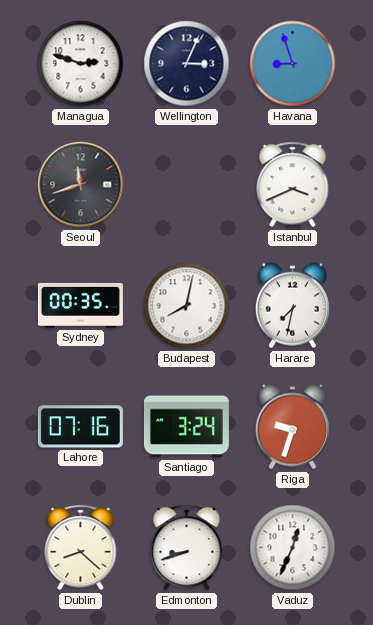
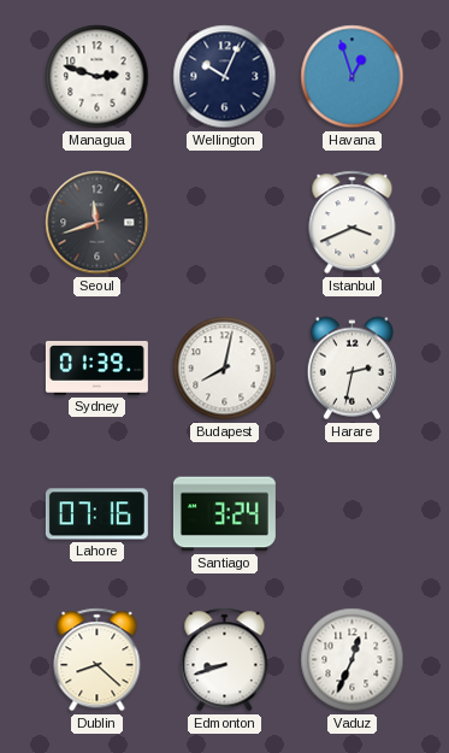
Wellington: 3:04 -> 10:04
Havana: 8:57 -> 12:57
Sydney: 00:35 -> 01:39
Harare: 7:32 -> 2:32
Riga: 9:33 -> none
